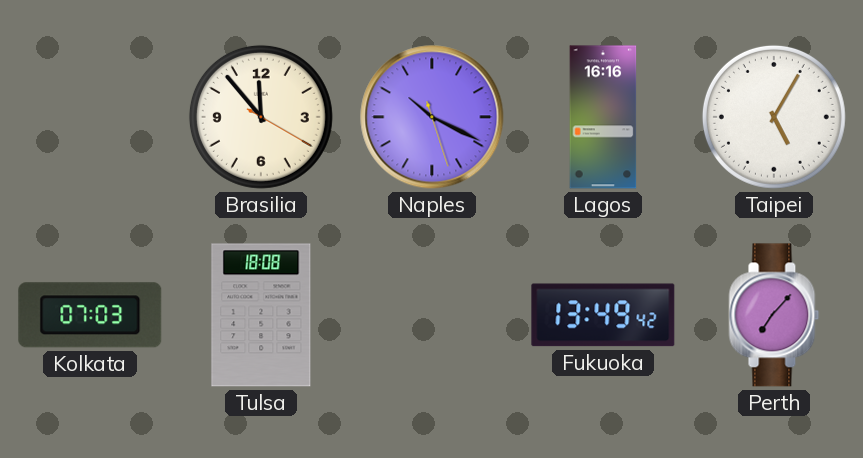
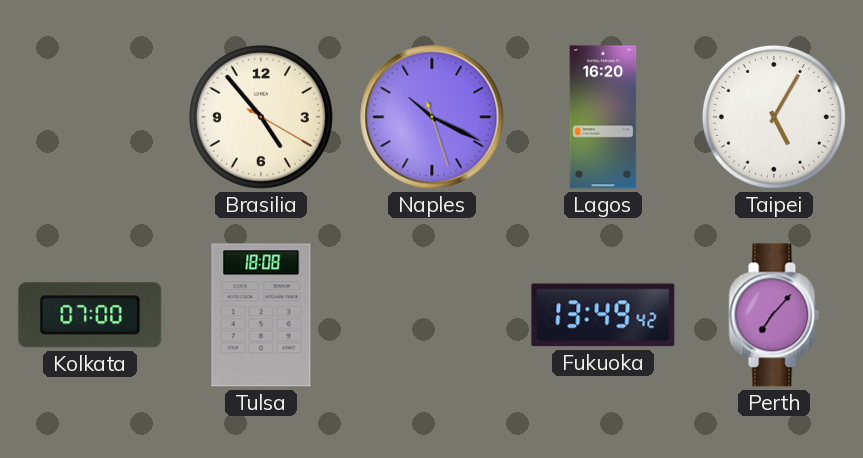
Brasilia: 11:53 -> 4:53
Lagos: 16:16 -> 16:20
Kolkata: 07:03 -> 07:00
